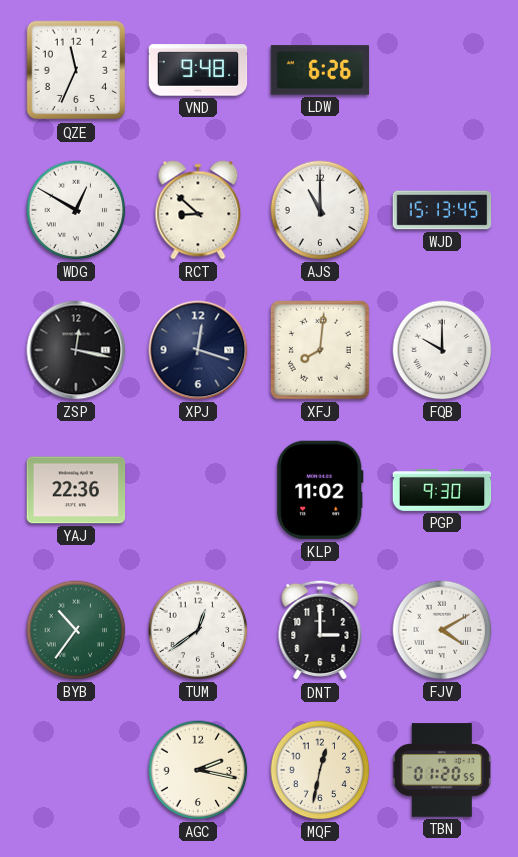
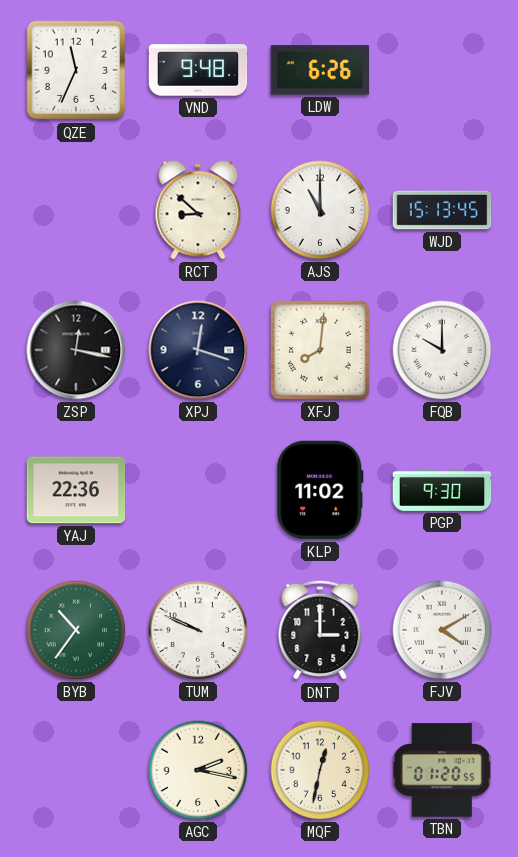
WDG: 12:50 -> none
TUM: 12:39 -> 9:49
